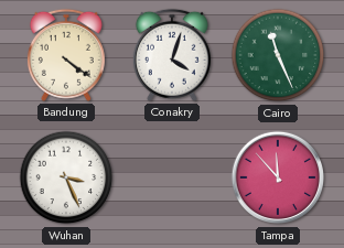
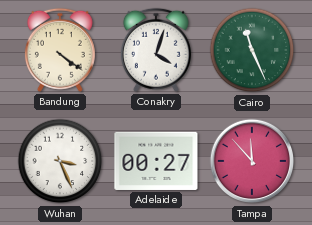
Adelaide: none -> 00:27
